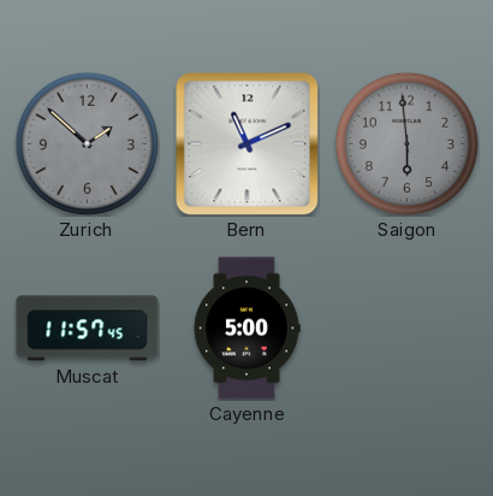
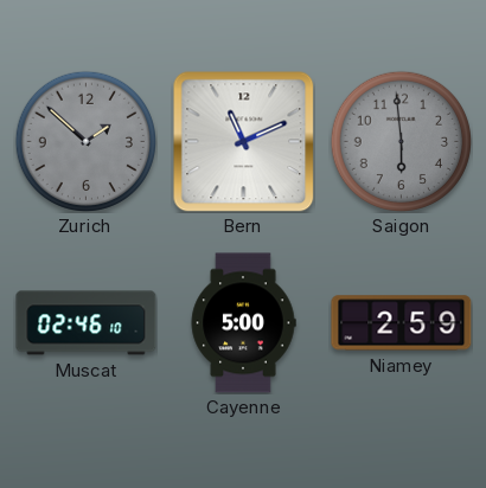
Muscat: 11:57 -> 02:46
Niamey: none -> 2:59
